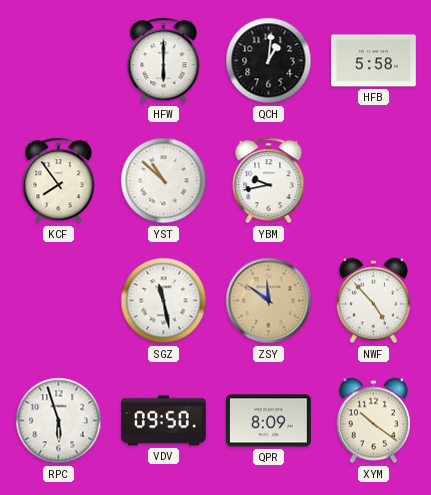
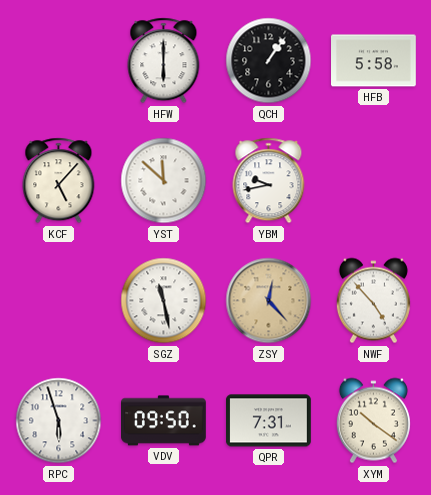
QCH: 1:01 -> 1:06
KCF: 7:54 -> 5:07
YST: 10:52 -> 11:52
ZSY: 11:51 -> 12:23
QPR: 8:09 -> 7:31
